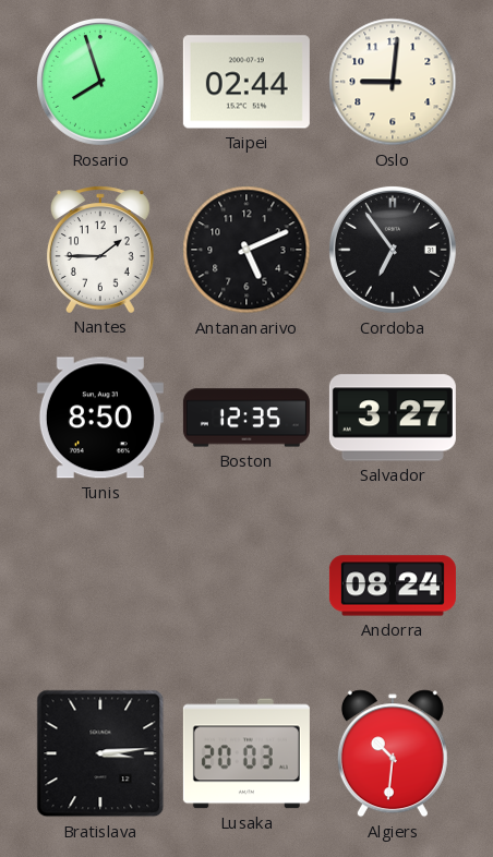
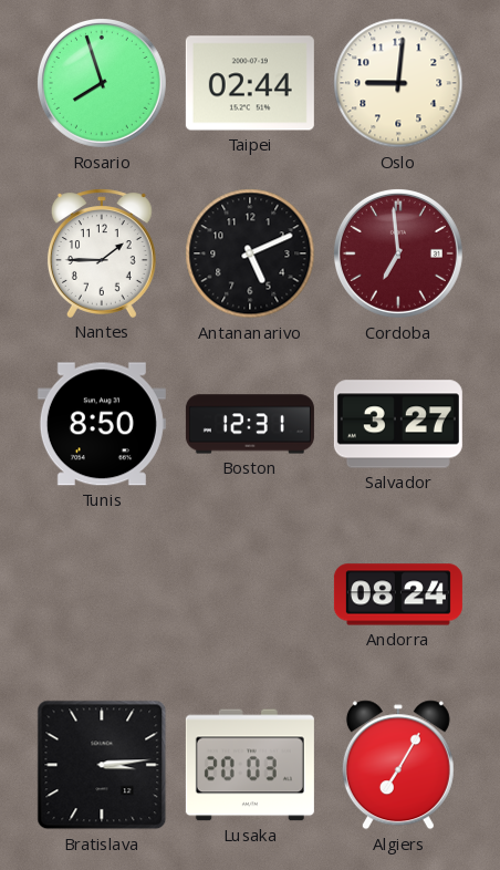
Cordoba: 6:54 -> 6:59
Cordoba dial: black -> burgundy
Boston: 12:35 -> 12:31
Algiers: 10:31 -> 7:05
